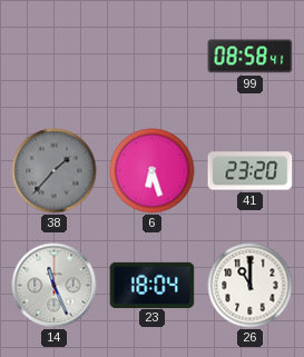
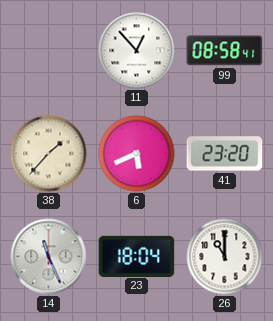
11: none -> 12:53
38 dial: grey -> cream
6: 6:27 -> 5:41
